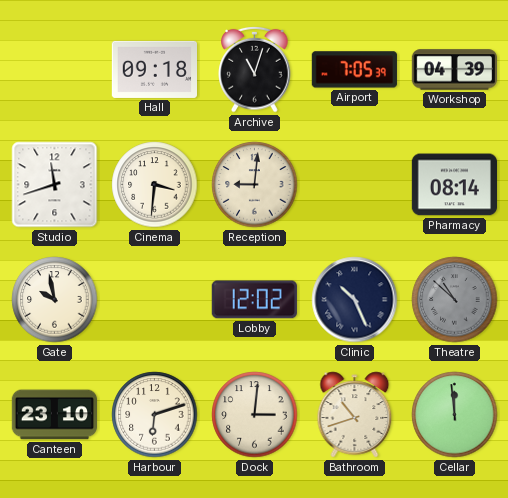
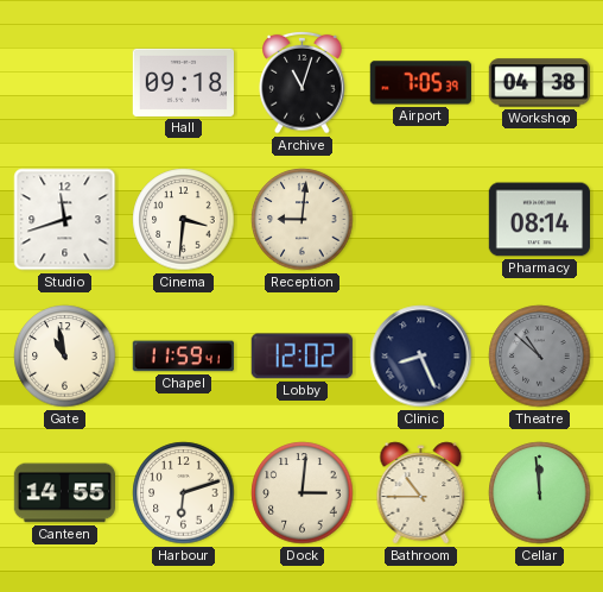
Workshop: 04:39 -> 04:38
Gate: 9:58 -> 10:58
Chapel: none -> 11:59
Clinic: 10:26 -> 8:26
Canteen: 23:10 -> 14:55
Bathroom: 10:42 -> 10:45
